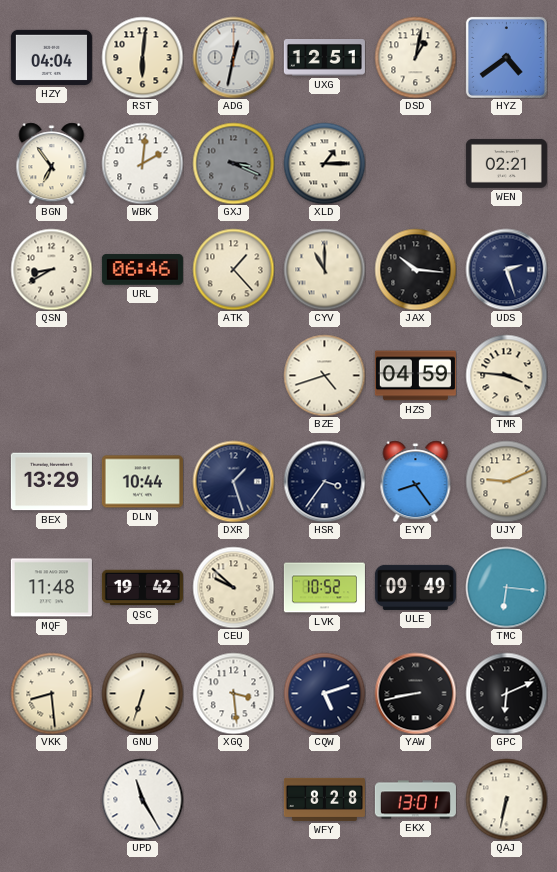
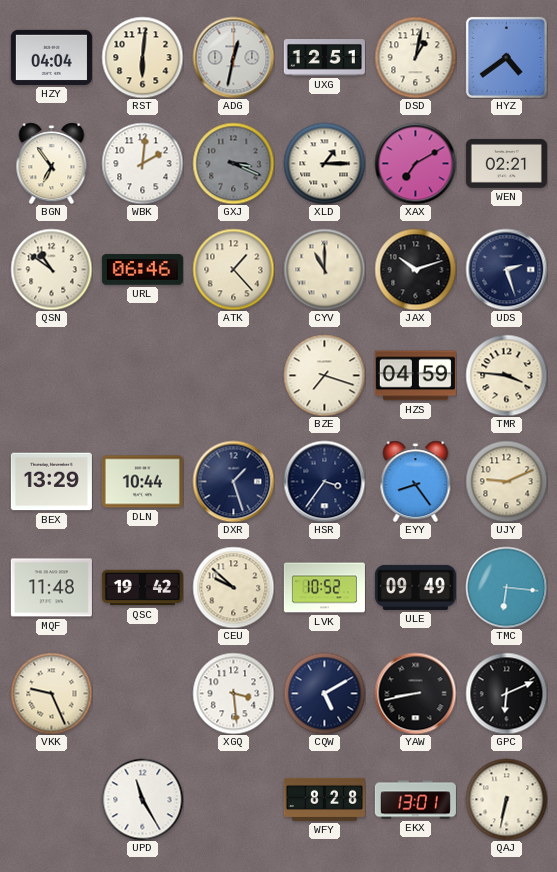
XAX: none -> 7:10
QSN: 8:40 -> 10:51
JAX: 10:16 -> 10:12
BZE: 4:42 -> 7:18
VKK: 8:29 -> 9:26
GNU: 6:33 -> none
CQW: 5:12 -> 5:10
